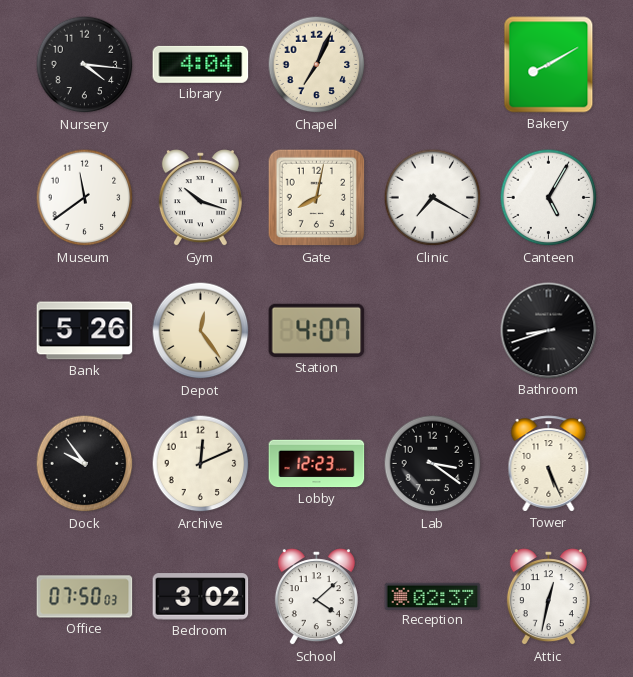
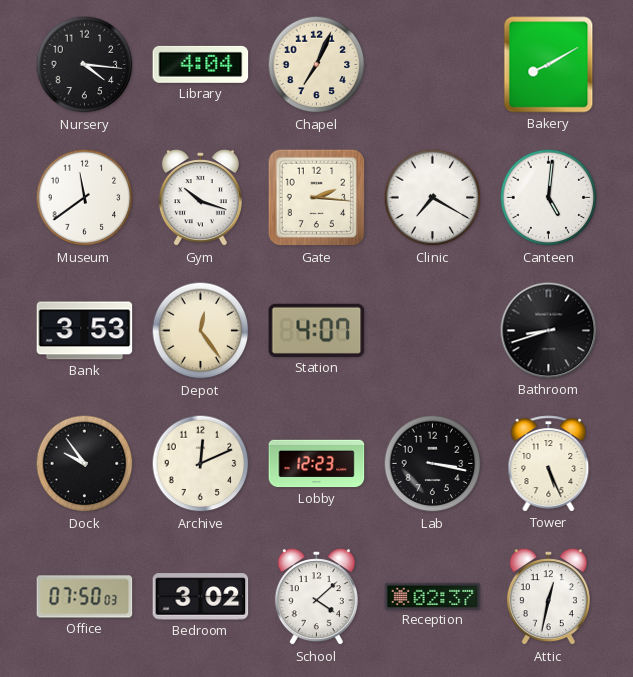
Gate: 8:02 -> 2:16
Canteen: 5:05 -> 5:01
Bank: 5:26 -> 3:53
Lab: 3:21 -> 3:17
